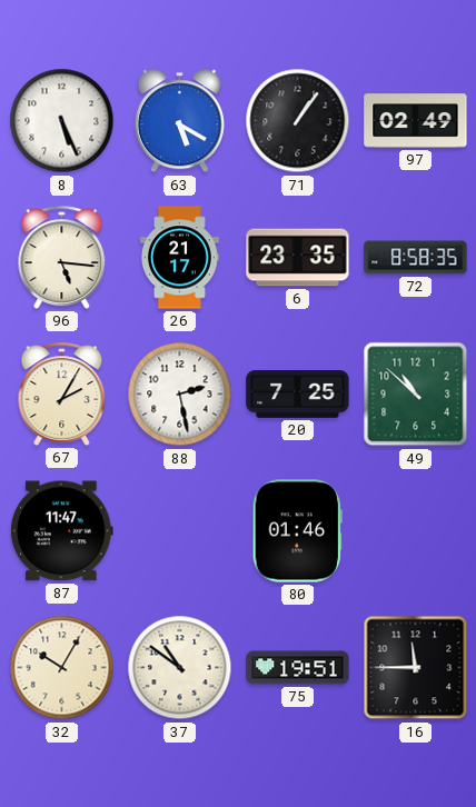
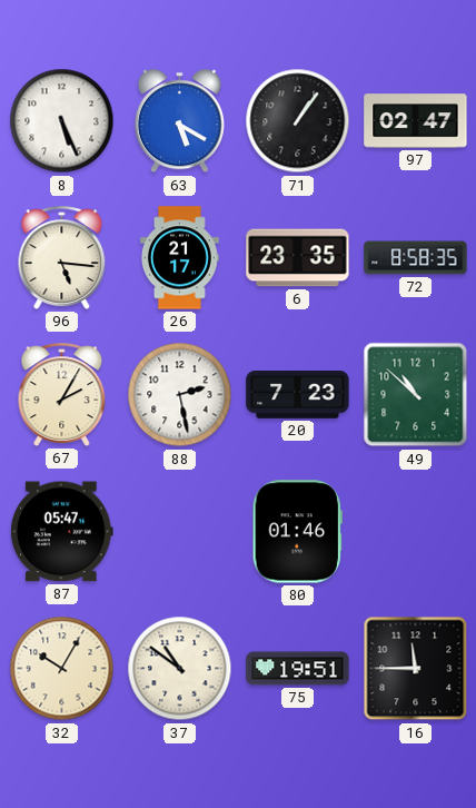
97: 02:49 -> 02:47
20: 7:25 -> 7:23
87: 11:47 -> 05:47
